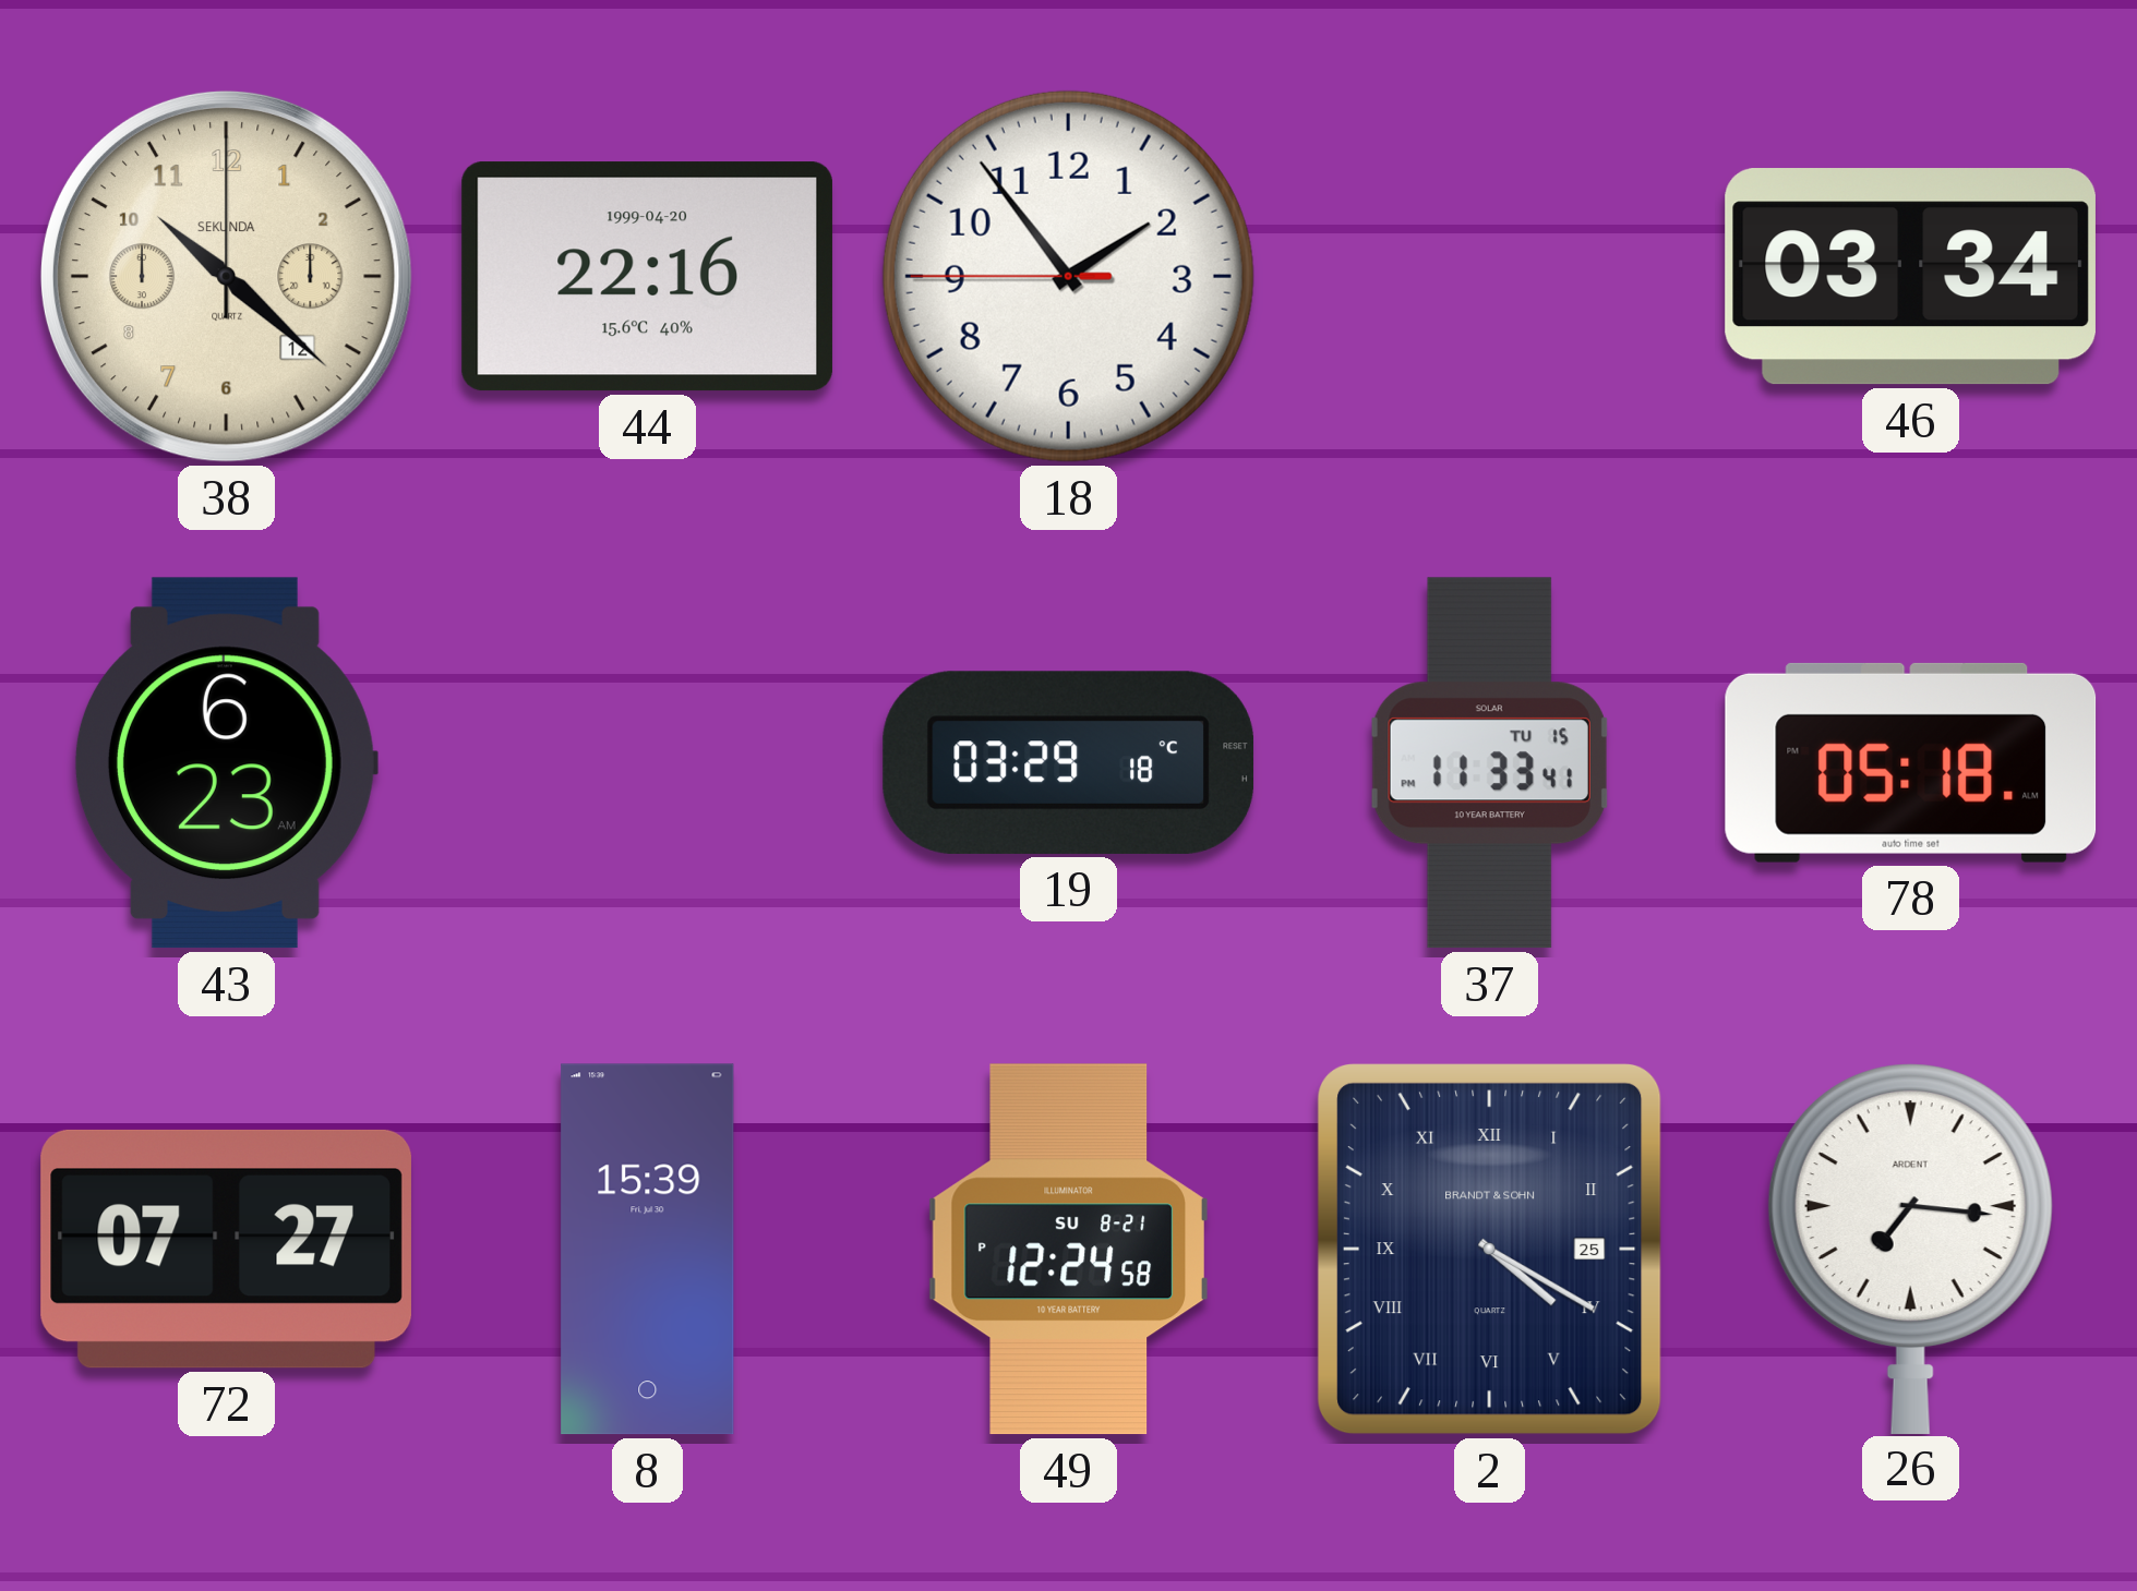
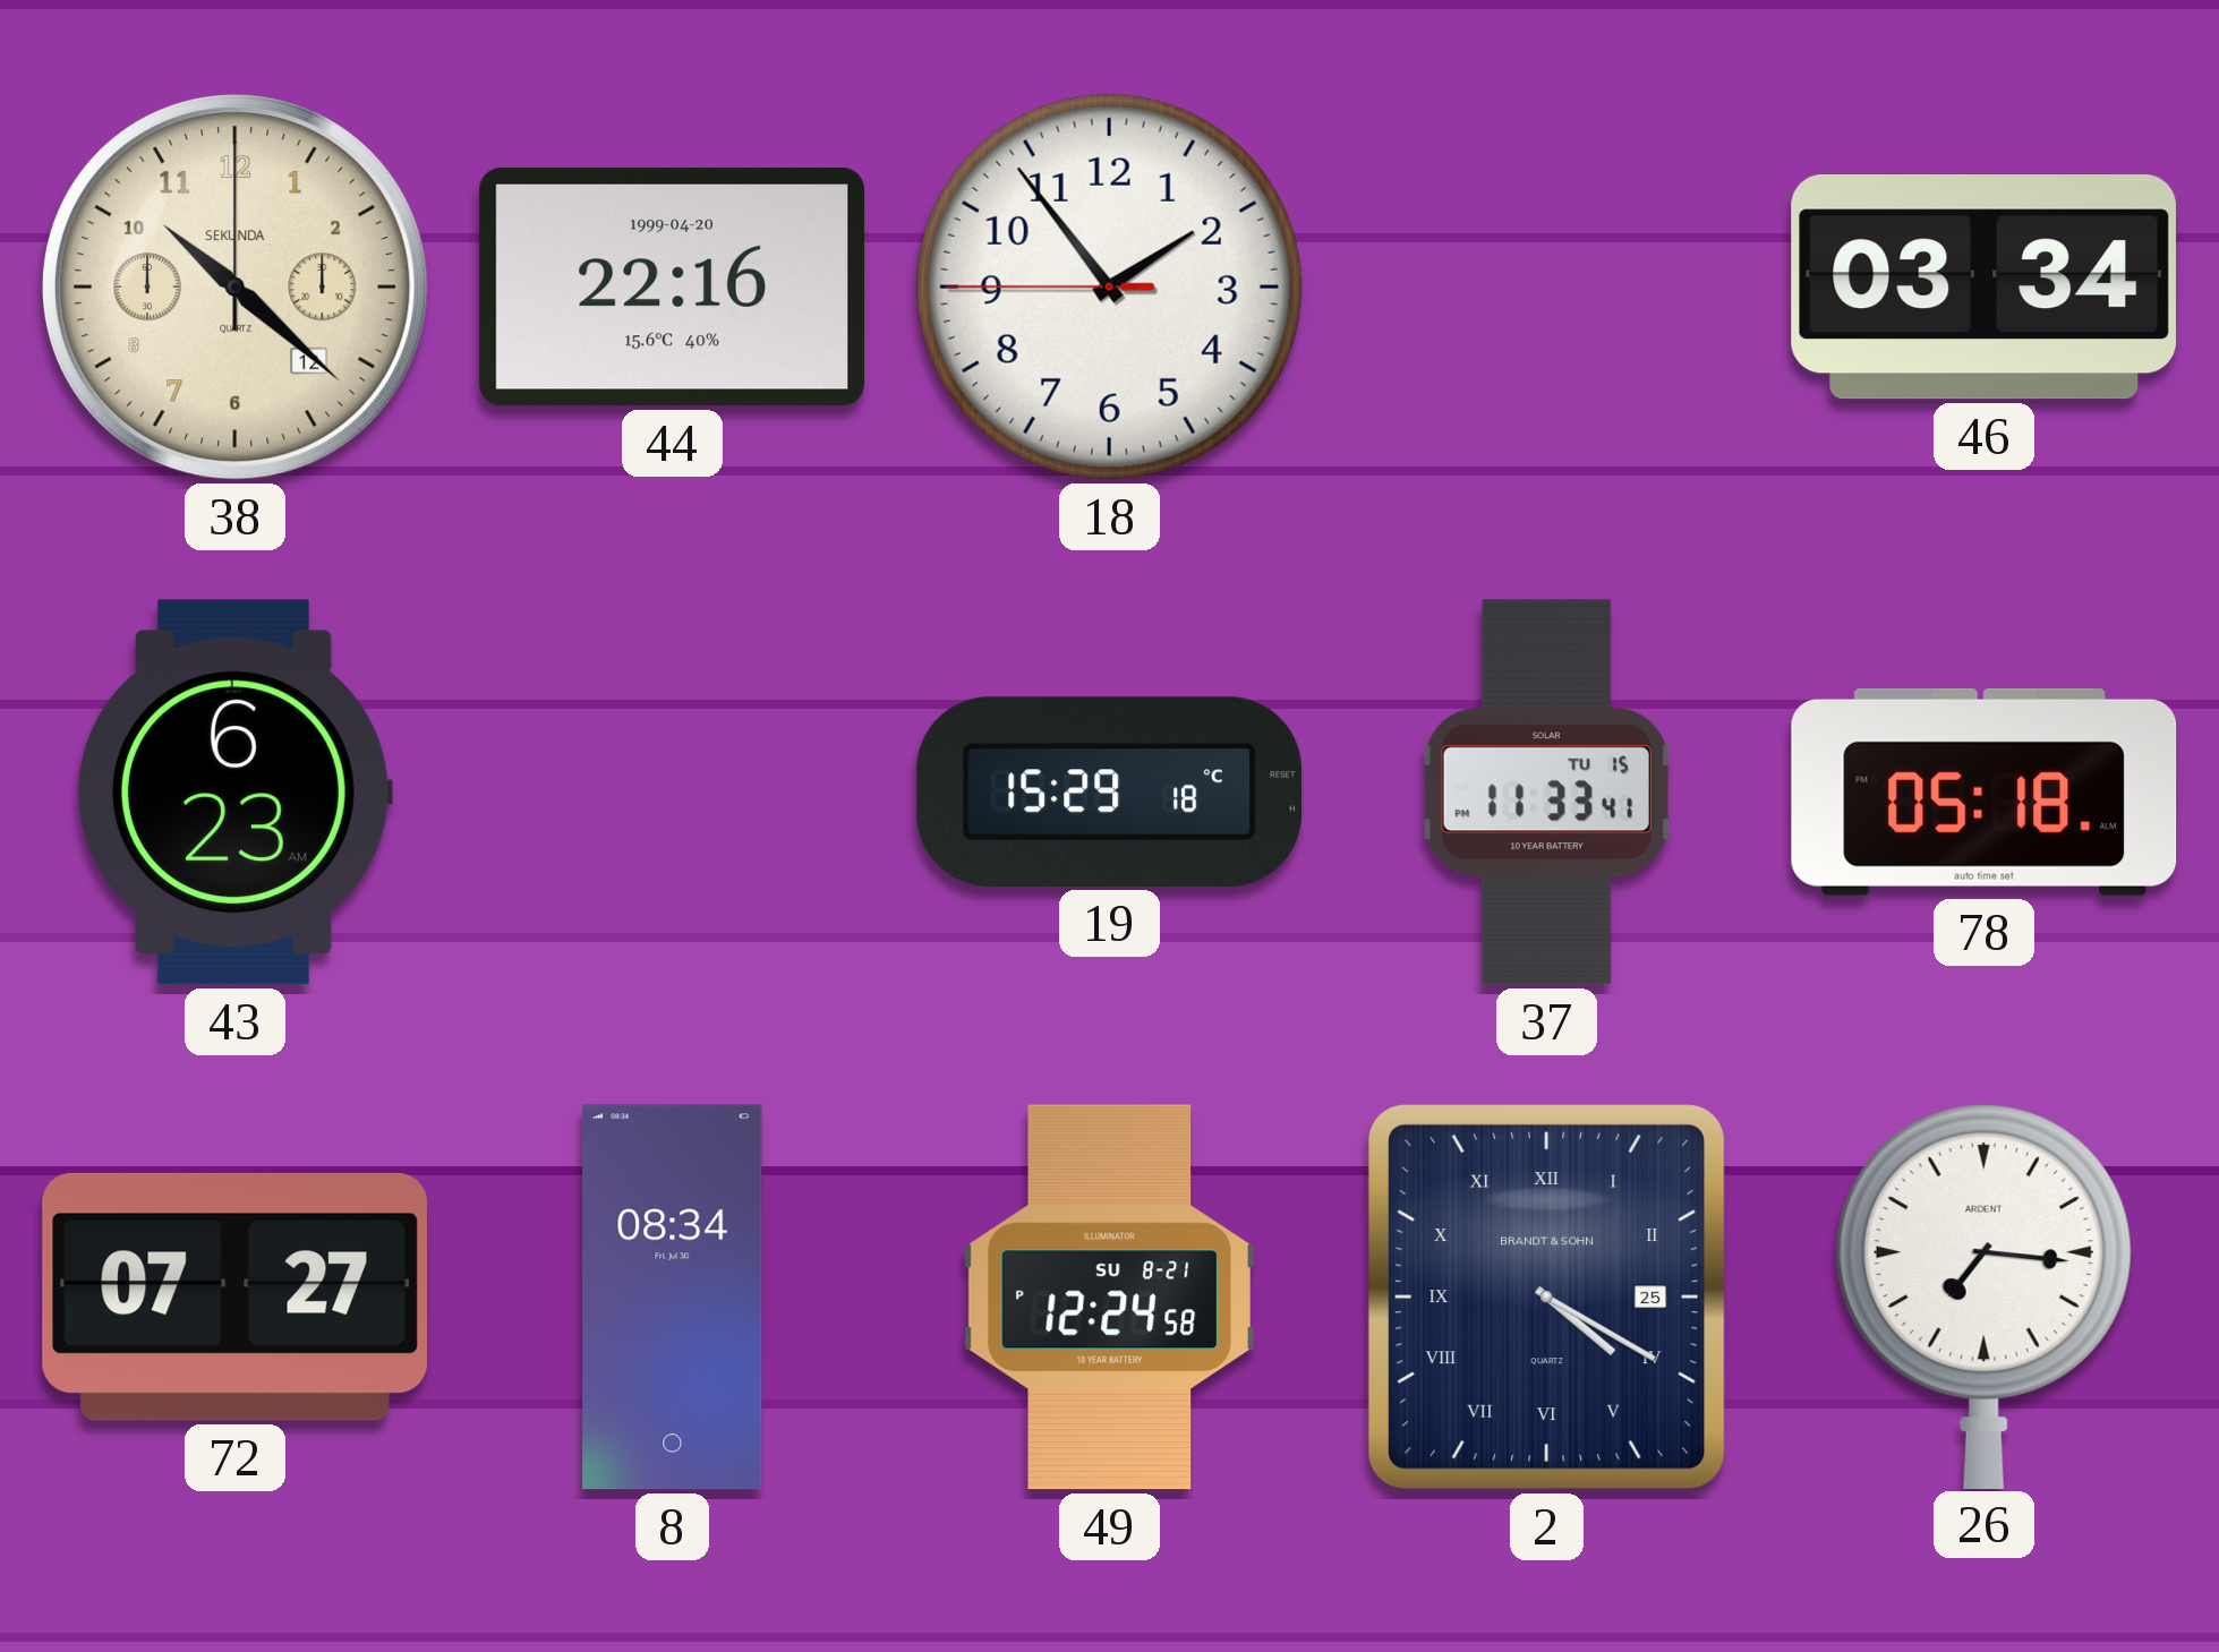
19: 03:29 -> 15:29
8: 15:39 -> 08:34
